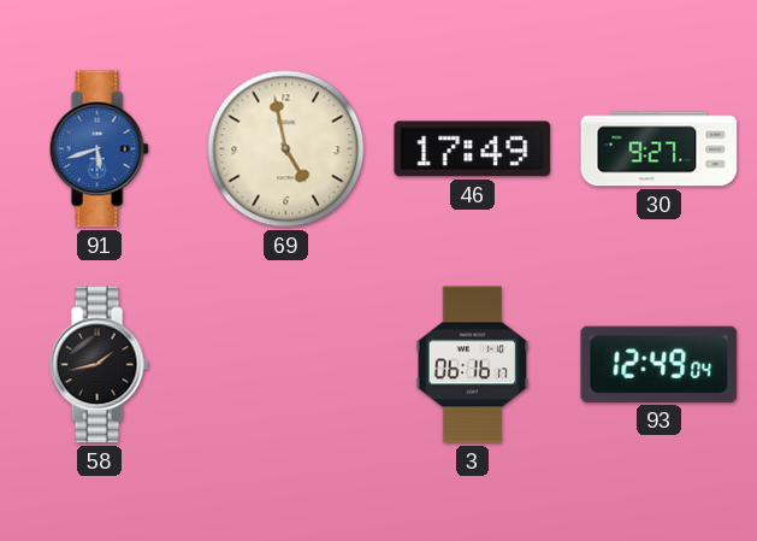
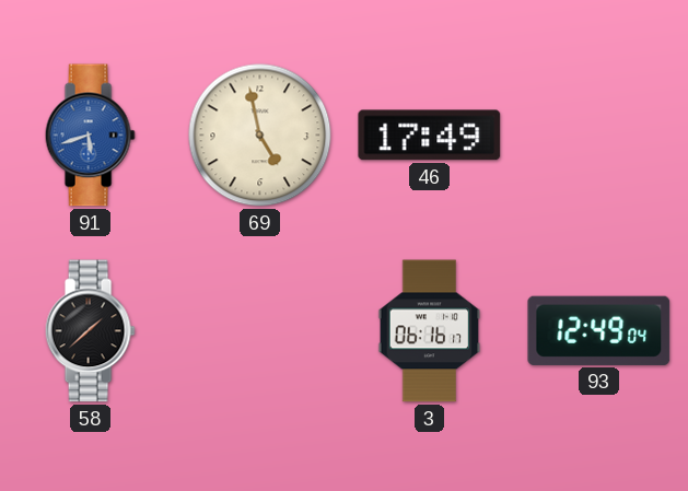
30: 9:27 -> none
58: 1:43 -> 1:38
